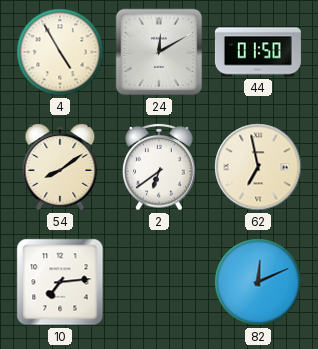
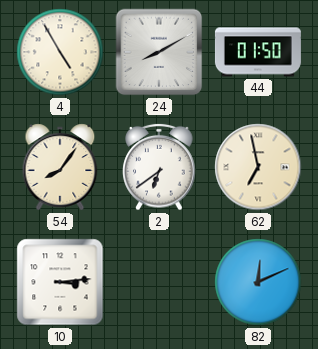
24: 12:10 -> 8:10
54: 8:09 -> 8:06
10: 7:14 -> 3:14
